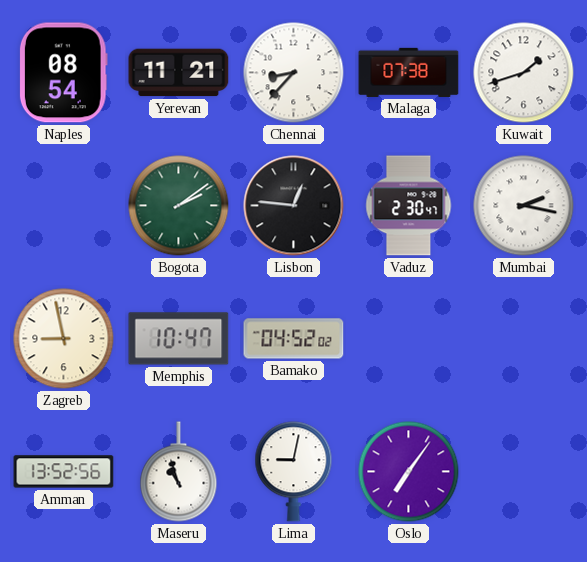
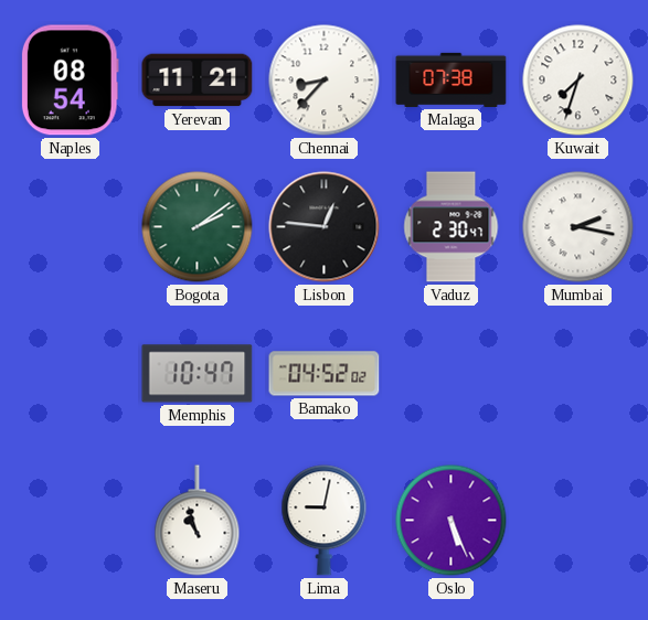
Kuwait: 1:42 -> 7:33
Zagreb: 8:58 -> none
Amman: 13:52 -> none
Oslo: 7:06 -> 5:26
